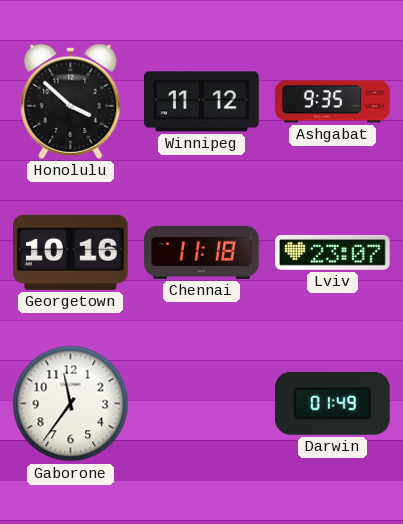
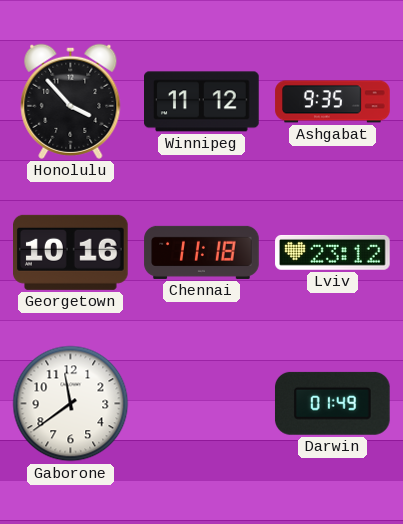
Honolulu: 3:52 -> 3:53
Lviv: 23:07 -> 23:12
Gaborone: 11:36 -> 11:39
